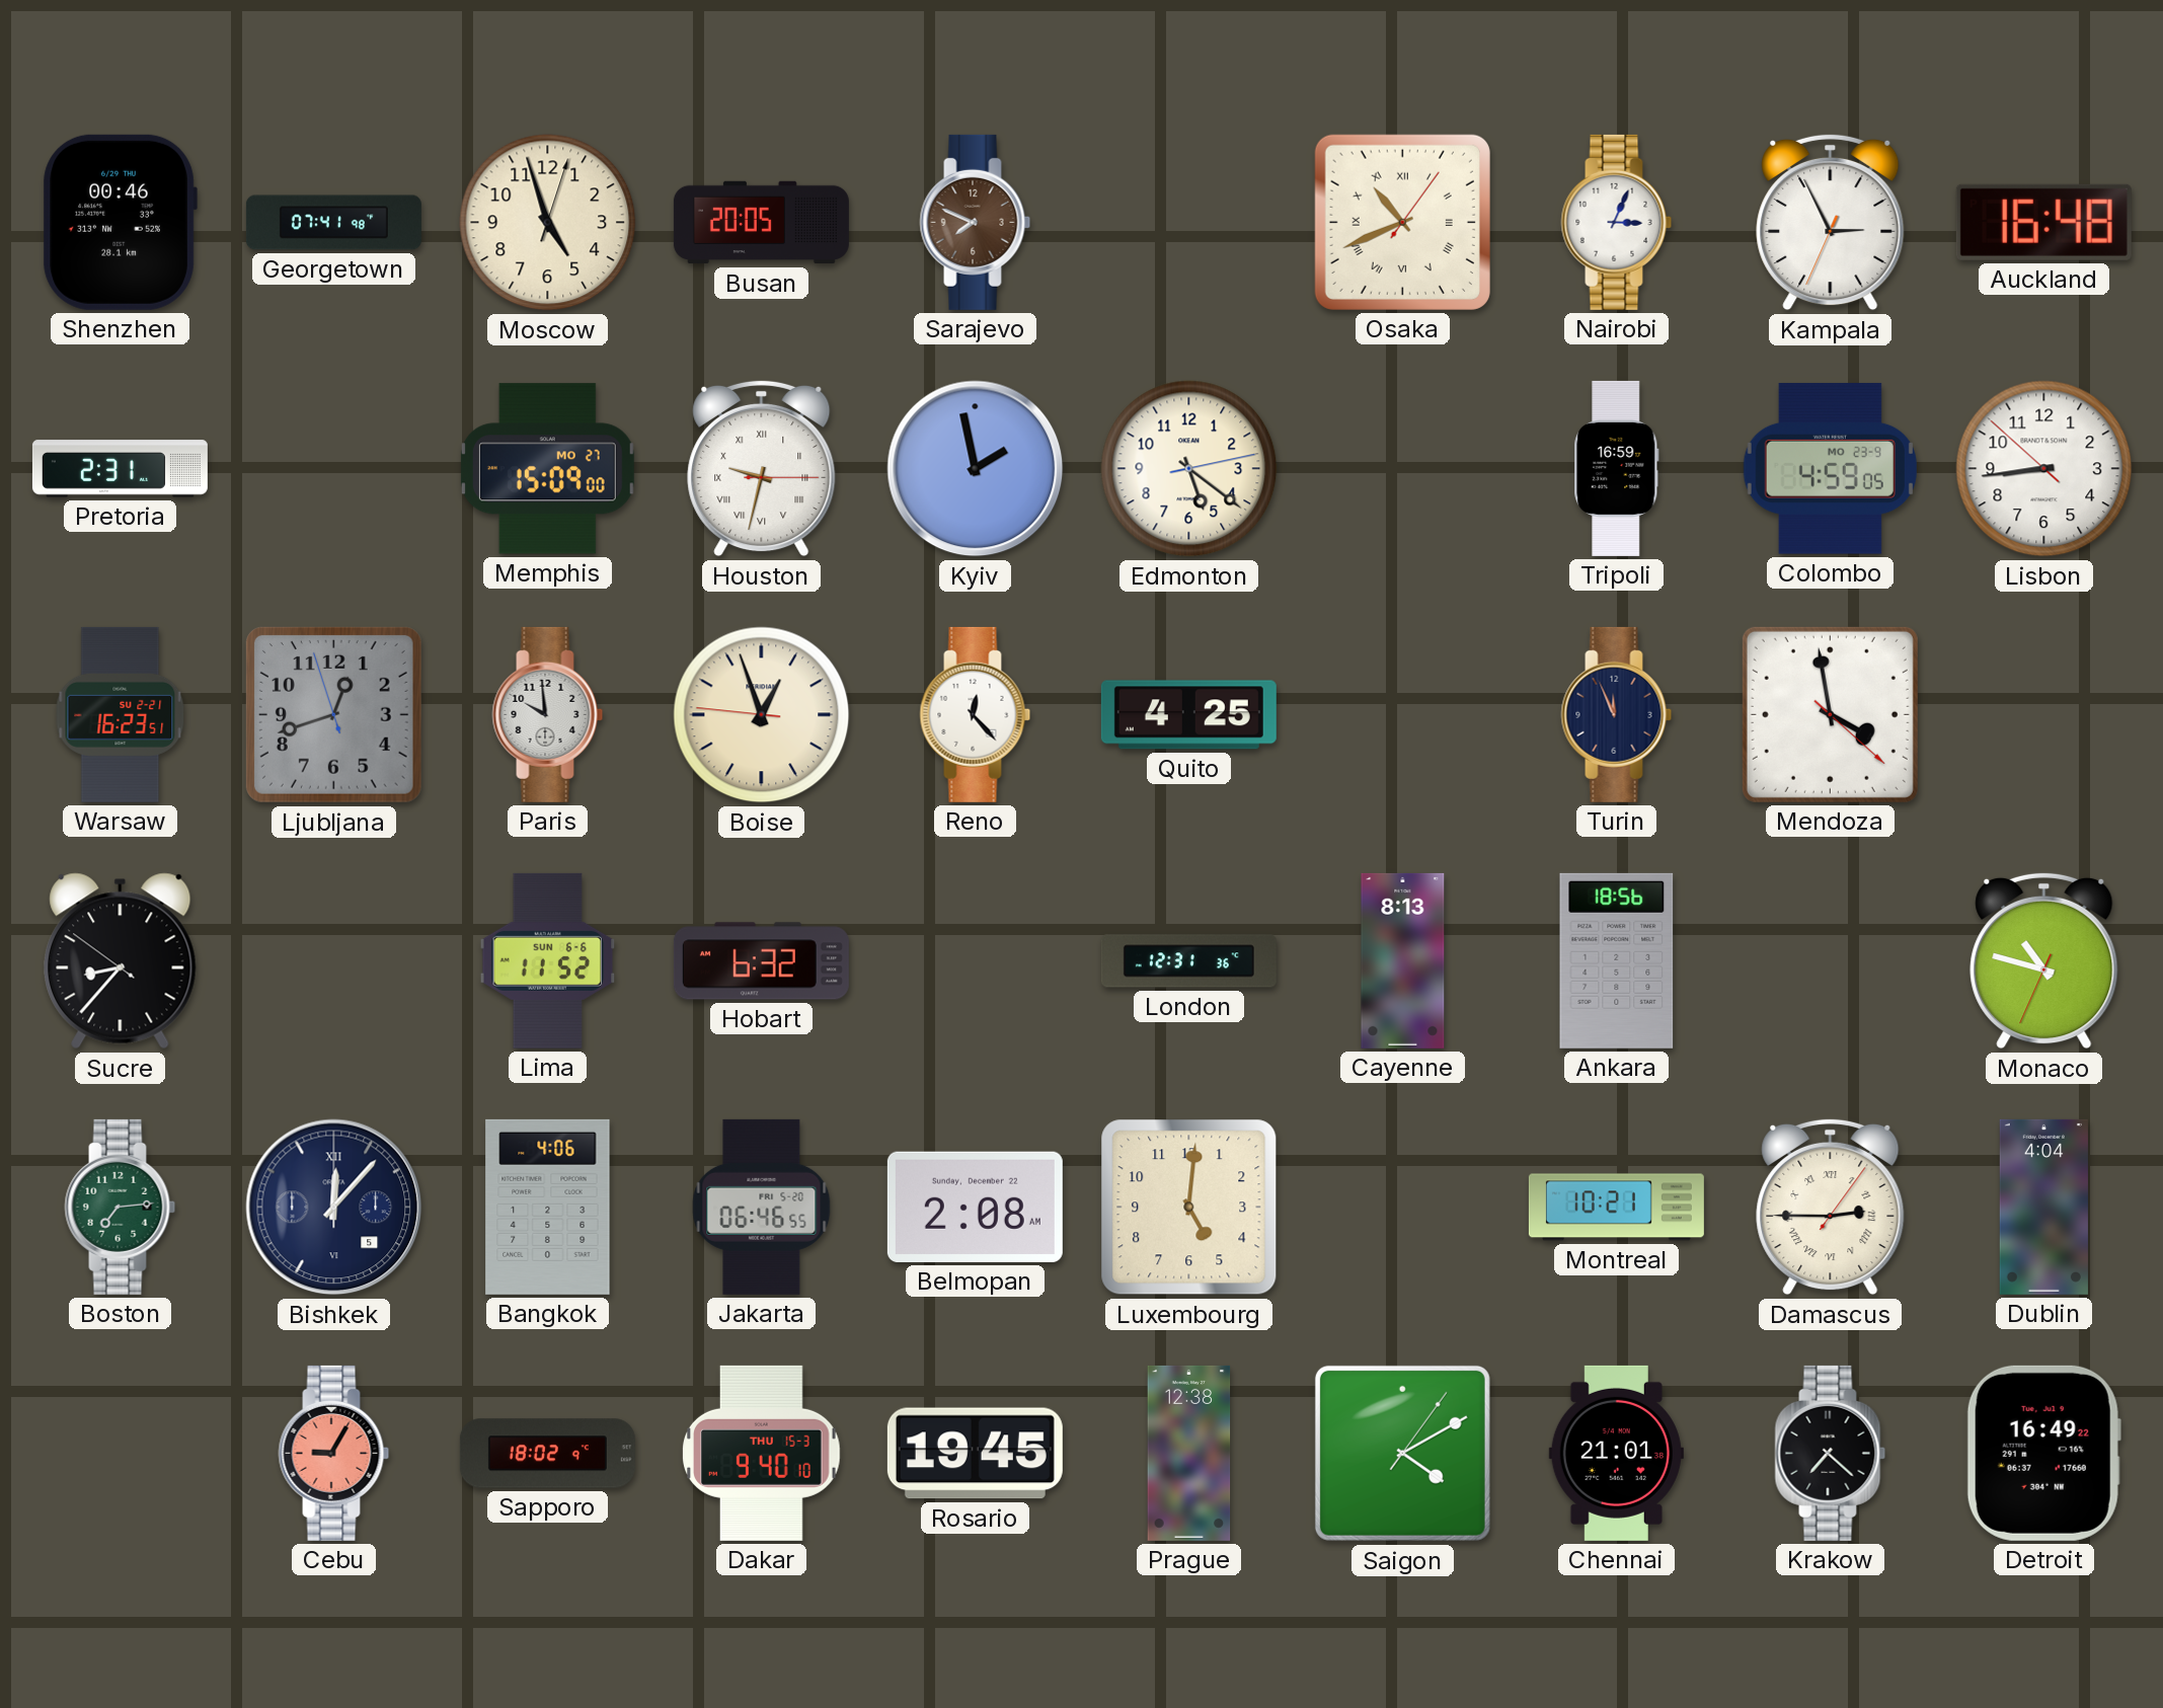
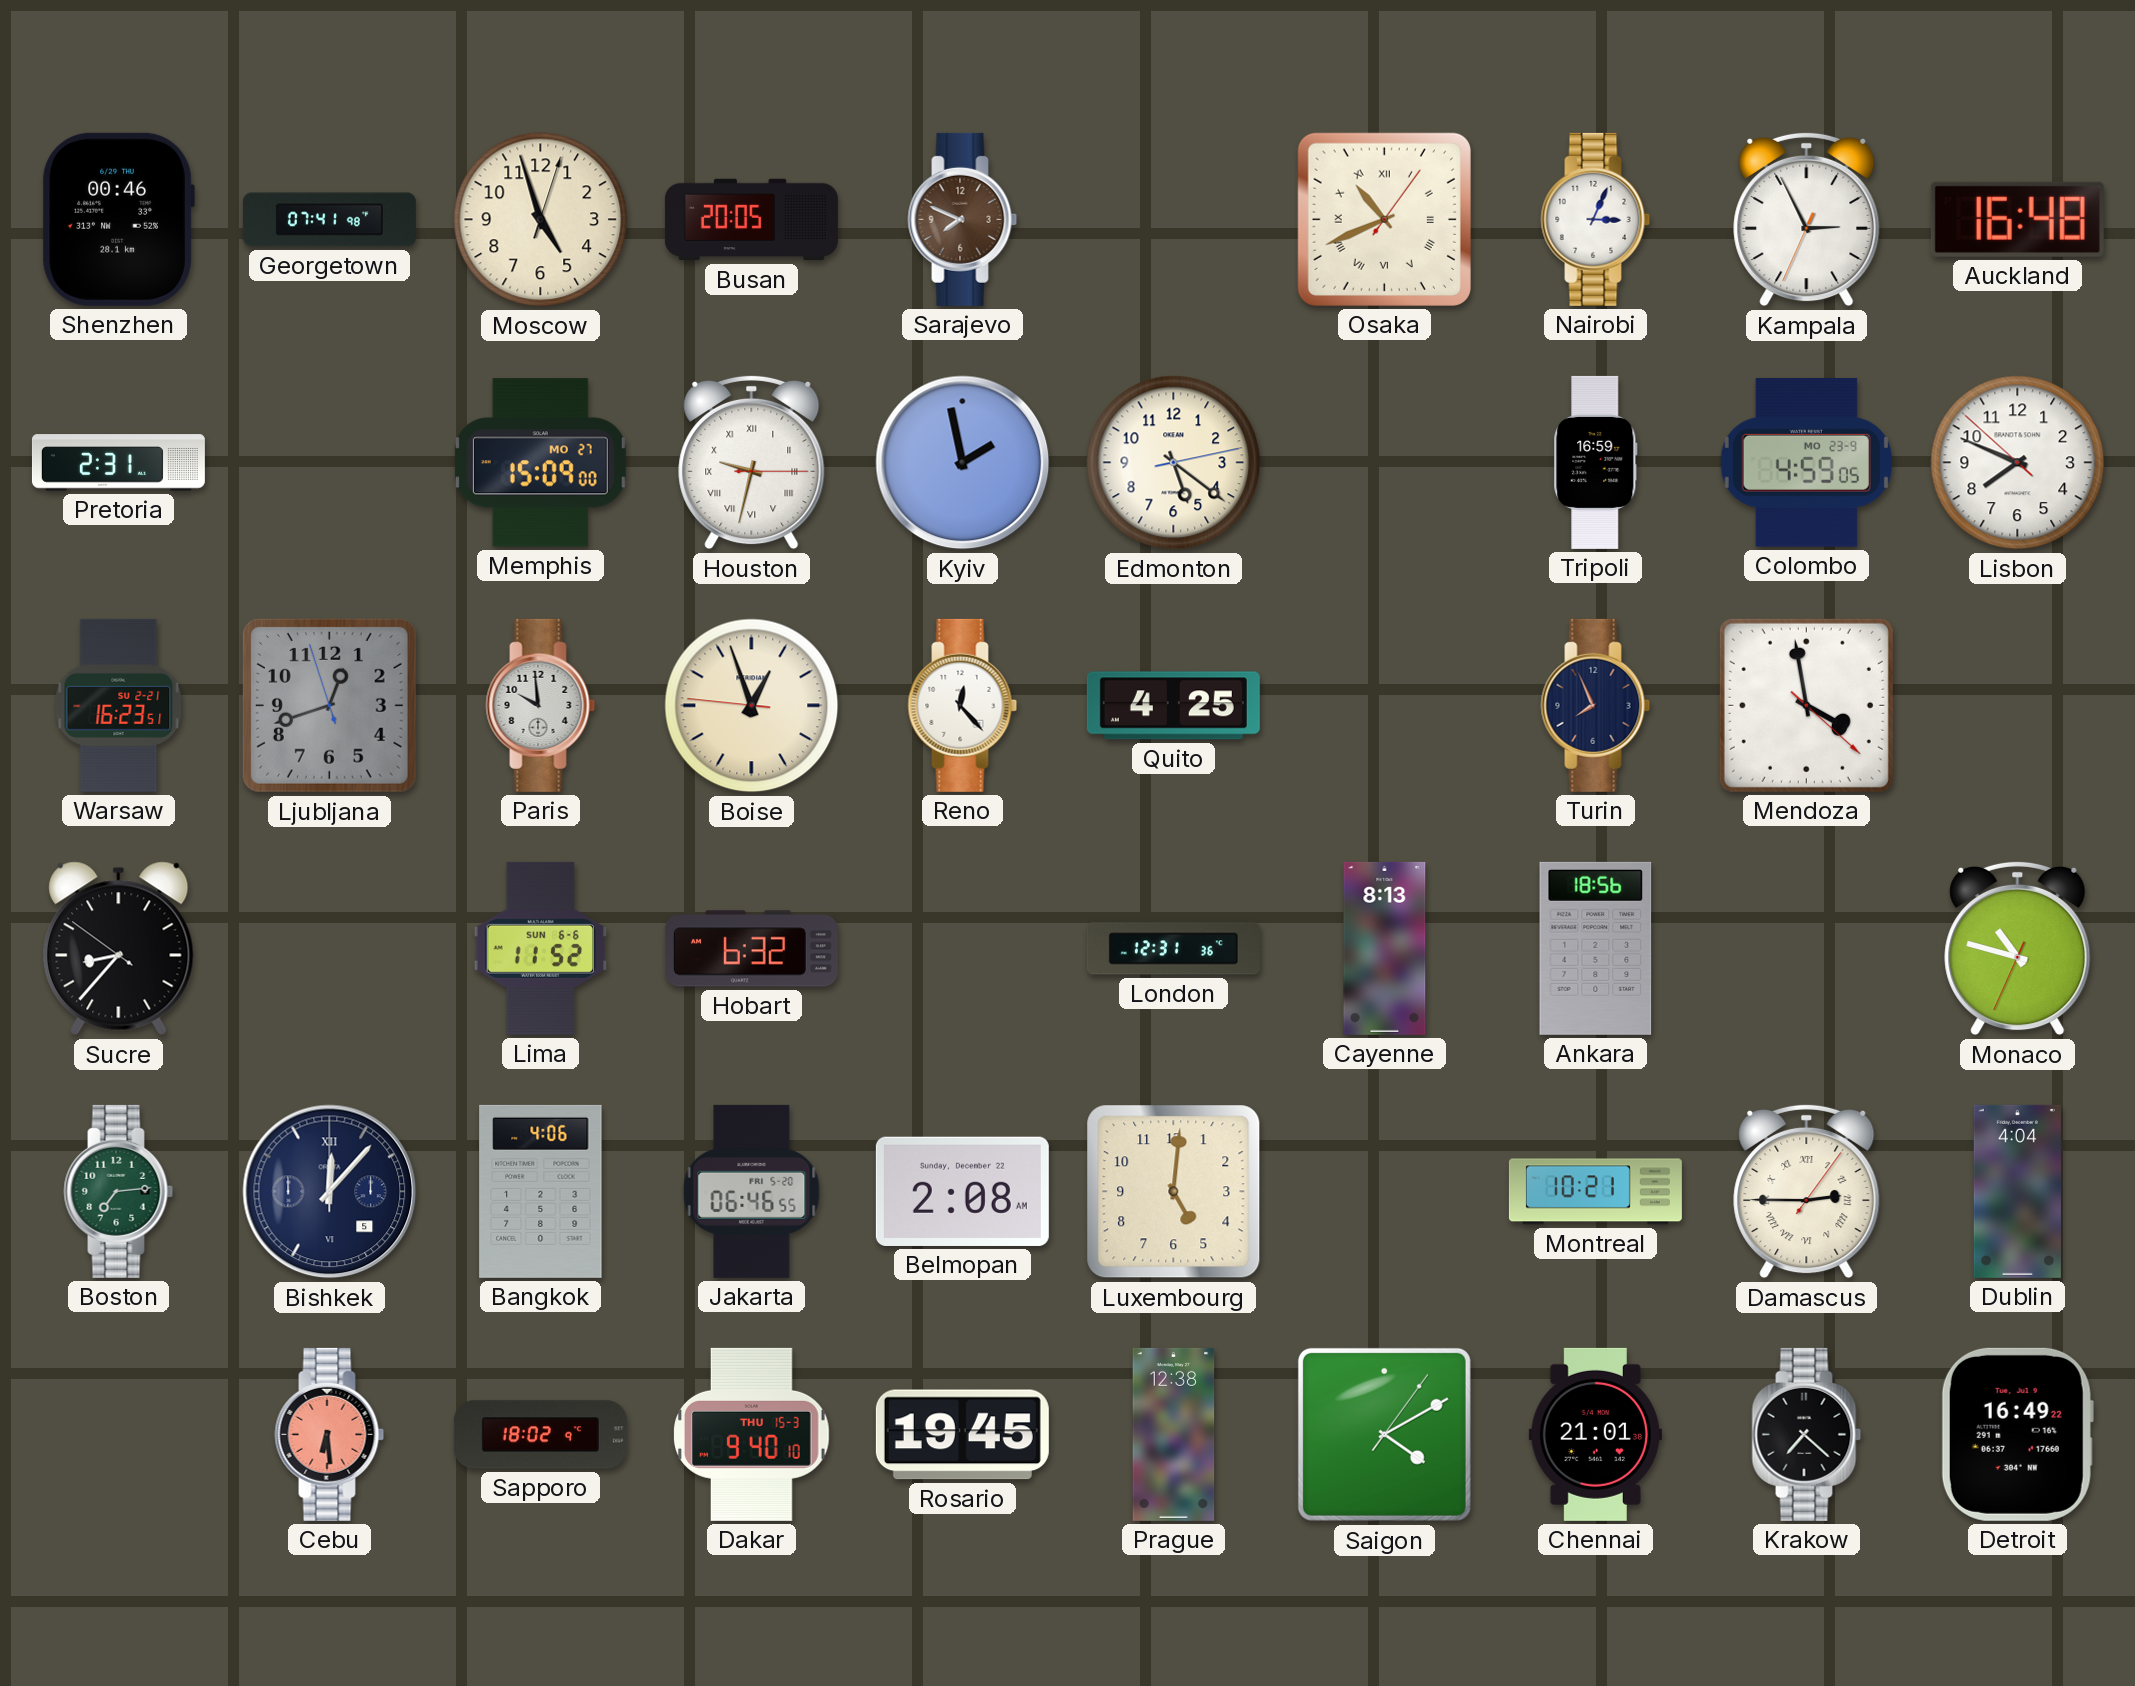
Lisbon: 8:43 -> 7:48
Turin: 11:56 -> 7:56
Cebu: 9:05 -> 6:29
